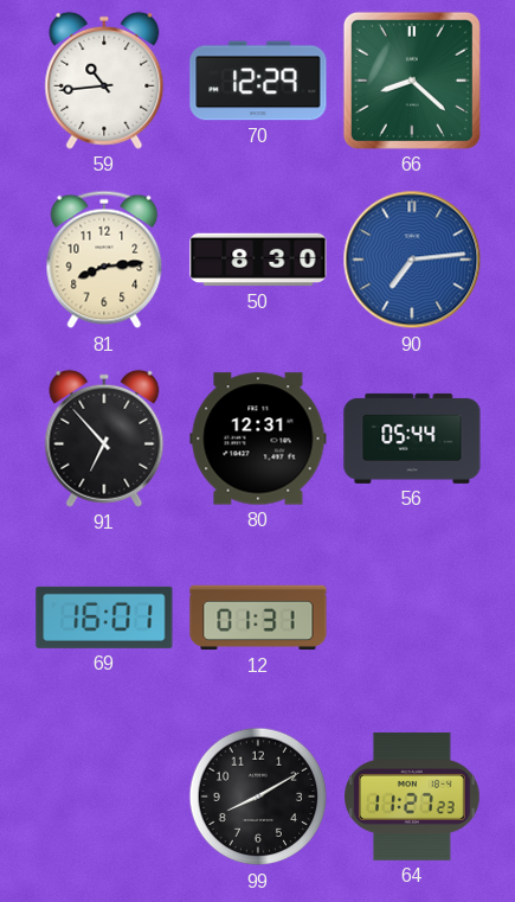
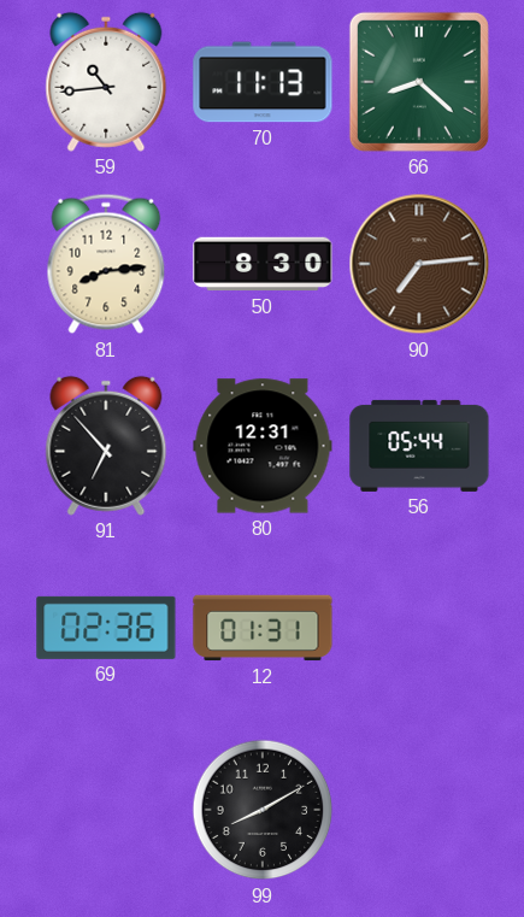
70: 12:29 -> 11:13
90 dial: blue -> brown
69: 16:01 -> 02:36
64: 11:27 -> none
